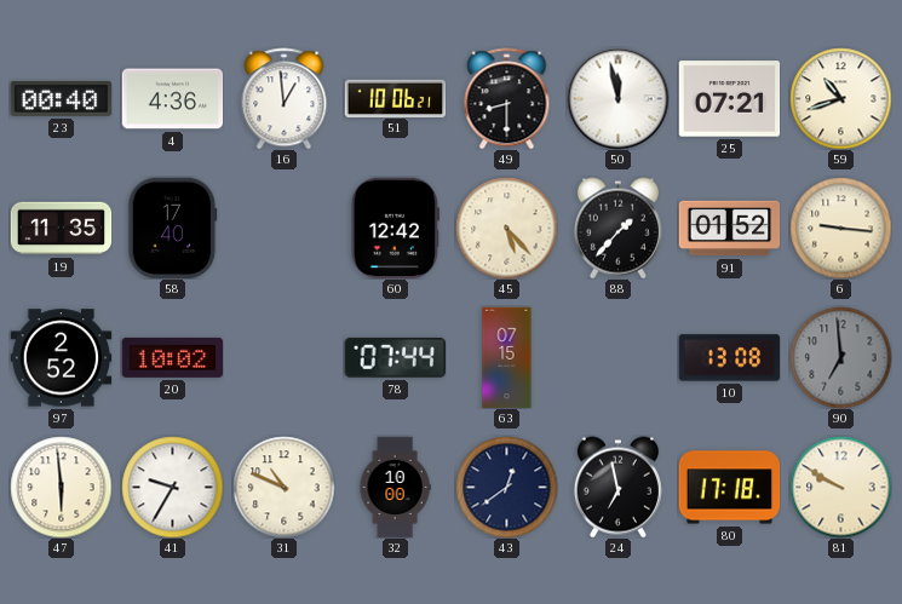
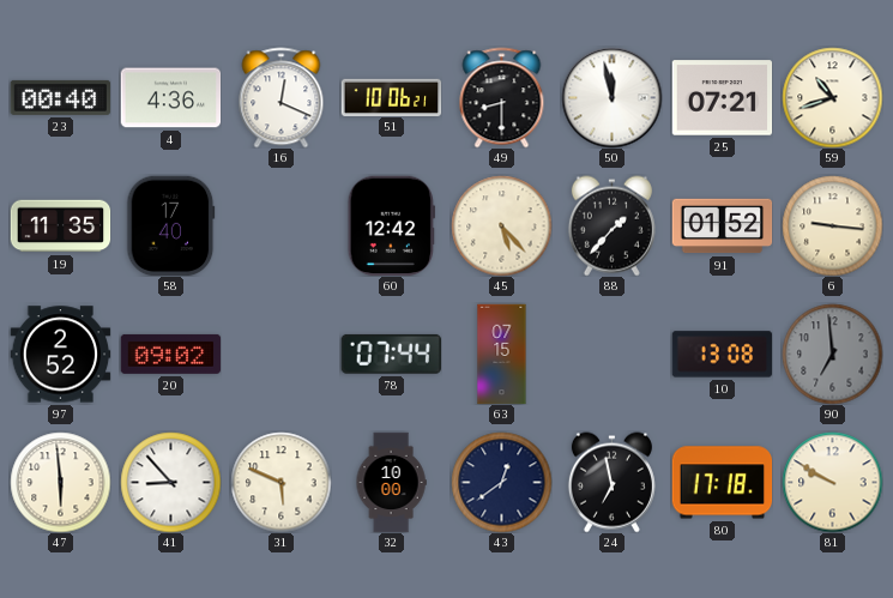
16: 12:59 -> 12:19
20: 10:02 -> 09:02
41: 9:35 -> 8:53
31: 10:49 -> 5:49
